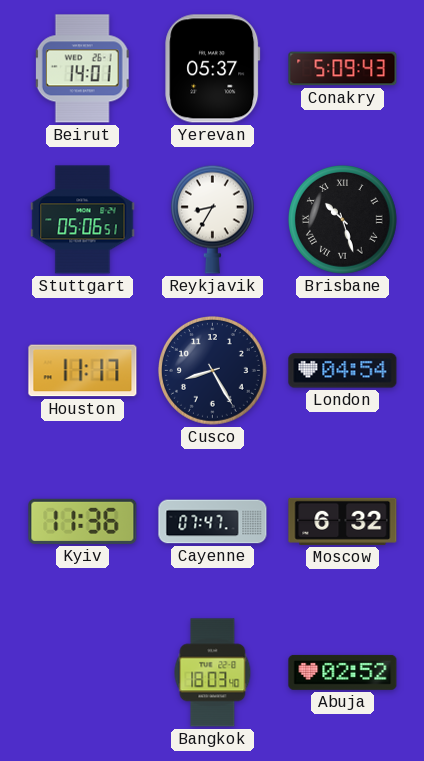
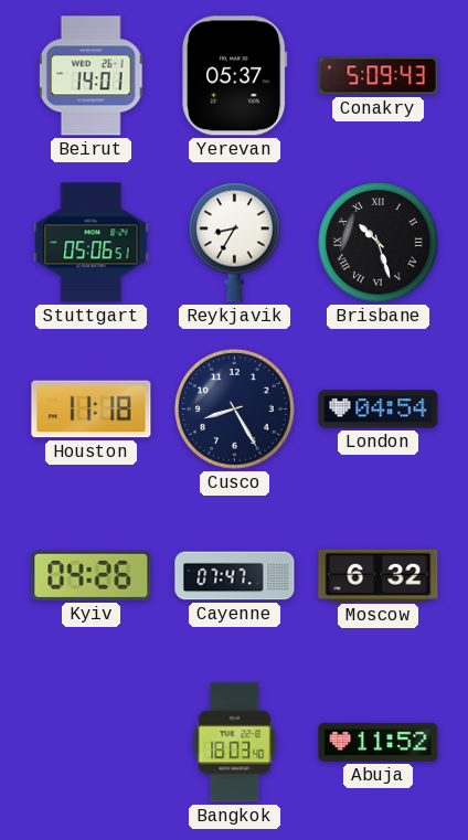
Houston: 11:17 -> 11:18
Kyiv: 11:36 -> 04:26
Abuja: 02:52 -> 11:52
